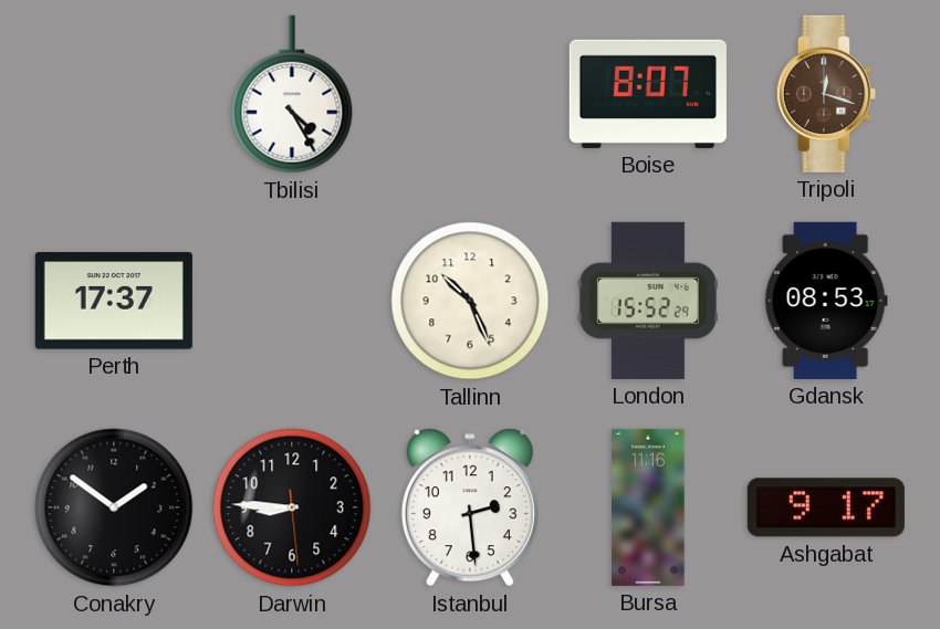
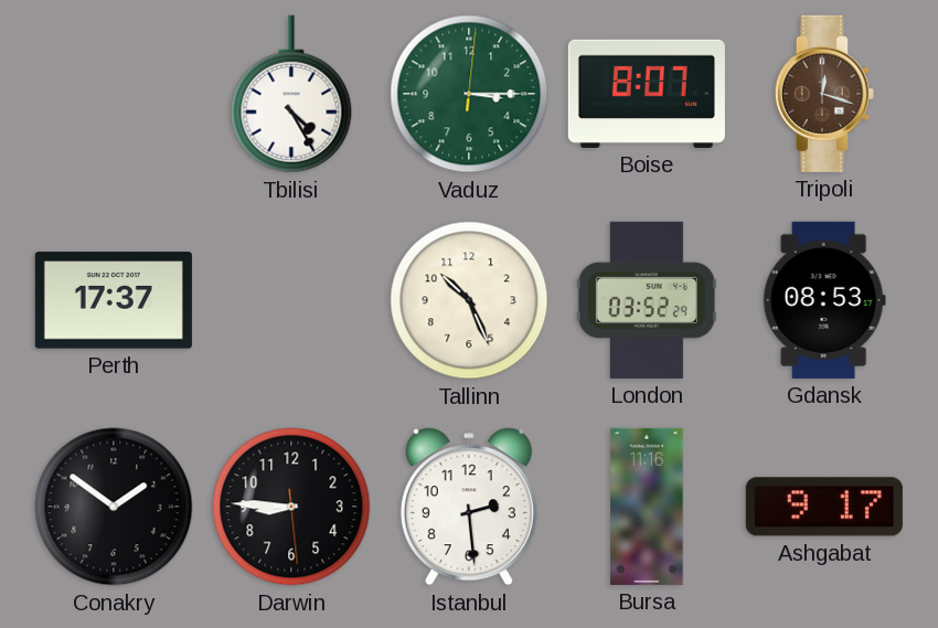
Vaduz: none -> 3:15
London: 15:52 -> 03:52
